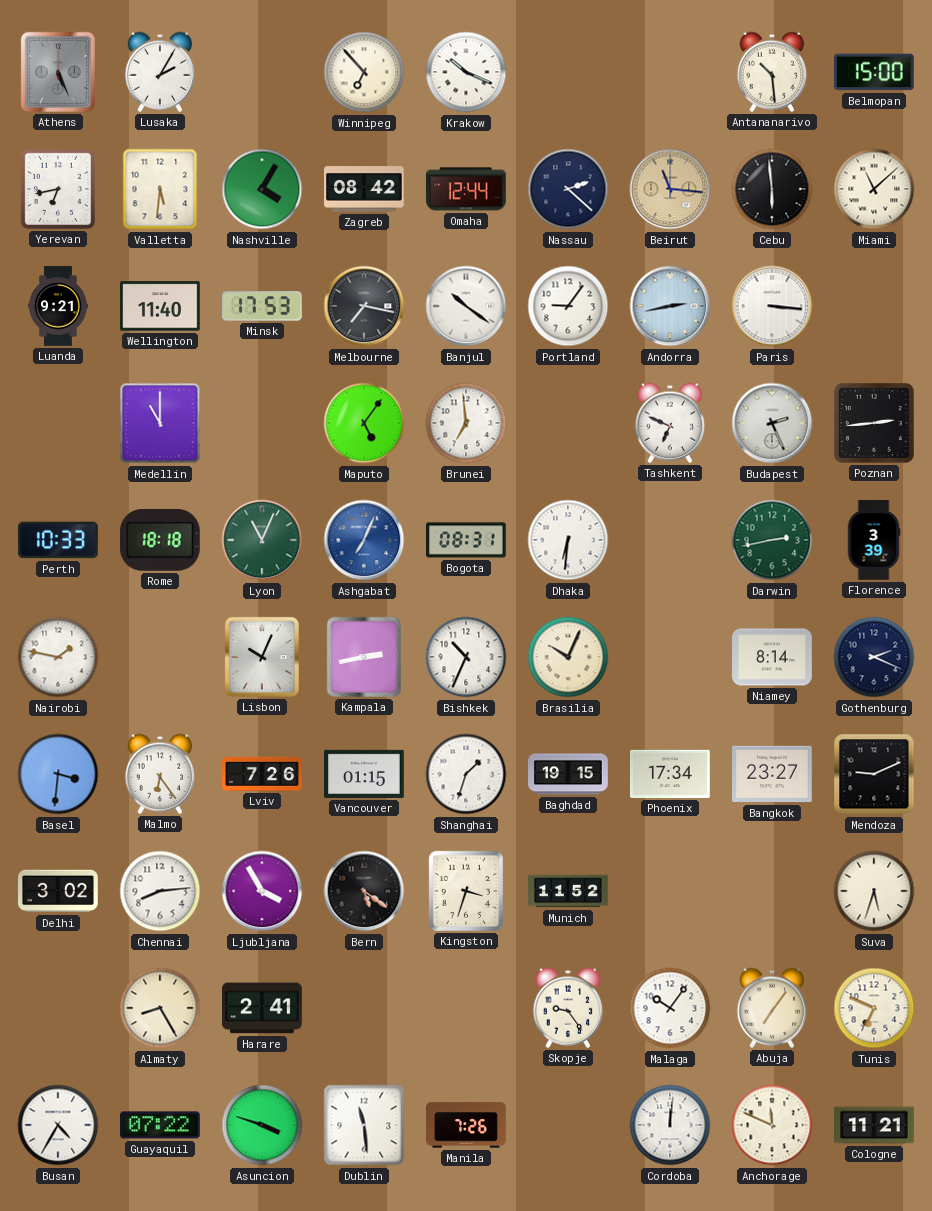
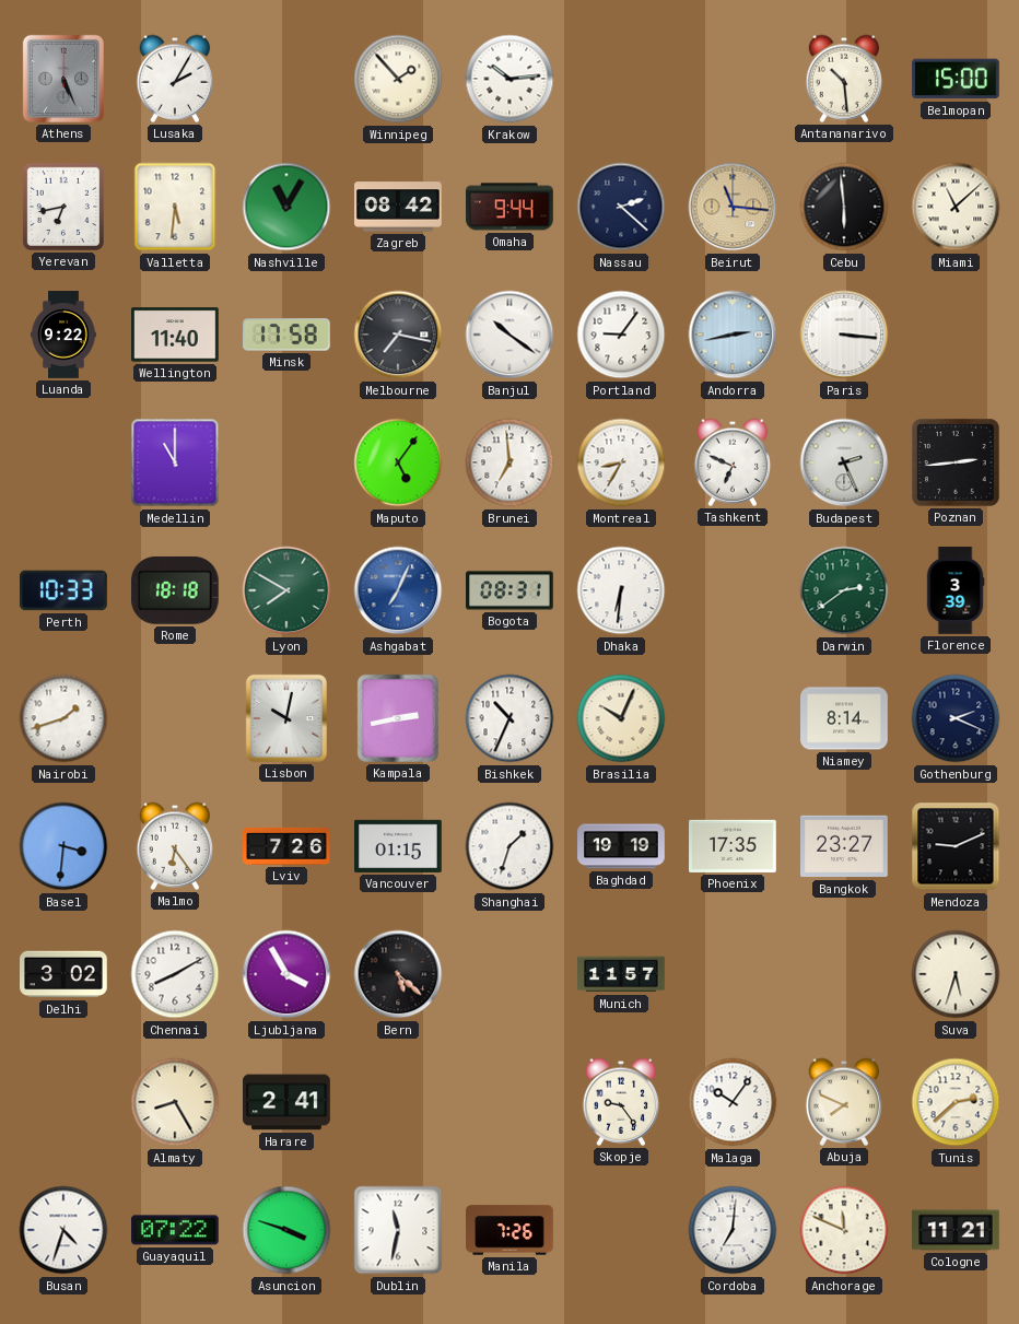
Winnipeg: 6:53 -> 1:53
Krakow: 10:19 -> 10:14
Nashville: 4:05 -> 11:05
Omaha: 12:44 -> 9:44
Luanda: 9:21 -> 9:22
Minsk: 17:53 -> 17:58
Montreal: none -> 8:35
Lyon: 11:04 -> 7:50
Darwin: 2:43 -> 2:39
Nairobi: 1:47 -> 1:42
Lisbon: 10:04 -> 10:02
Baghdad: 19:15 -> 19:19
Phoenix: 17:34 -> 17:35
Chennai: 8:14 -> 8:10
Bern: 5:21 -> 5:22
Kingston: 3:33 -> none
Munich: 11:52 -> 11:57
Abuja: 7:06 -> 7:49
Tunis: 6:49 -> 2:38
Busan: 4:35 -> 4:33
Dublin: 11:29 -> 11:32
Cordoba: 12:01 -> 7:01
